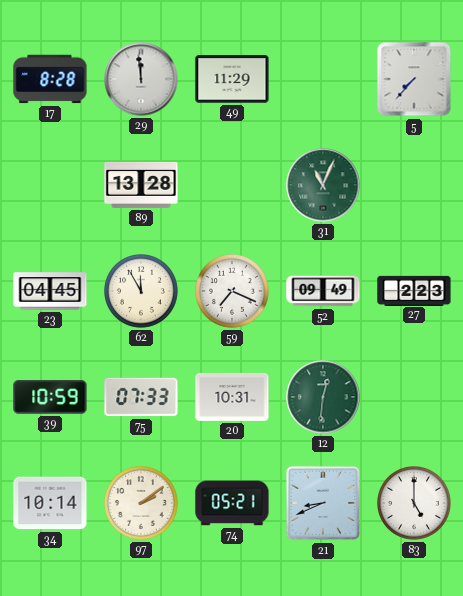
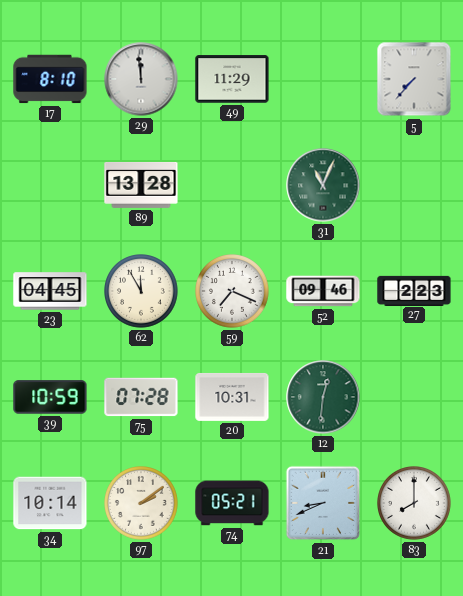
17: 8:28 -> 8:10
52: 09:49 -> 09:46
75: 07:33 -> 07:28
83: 5:00 -> 8:00
